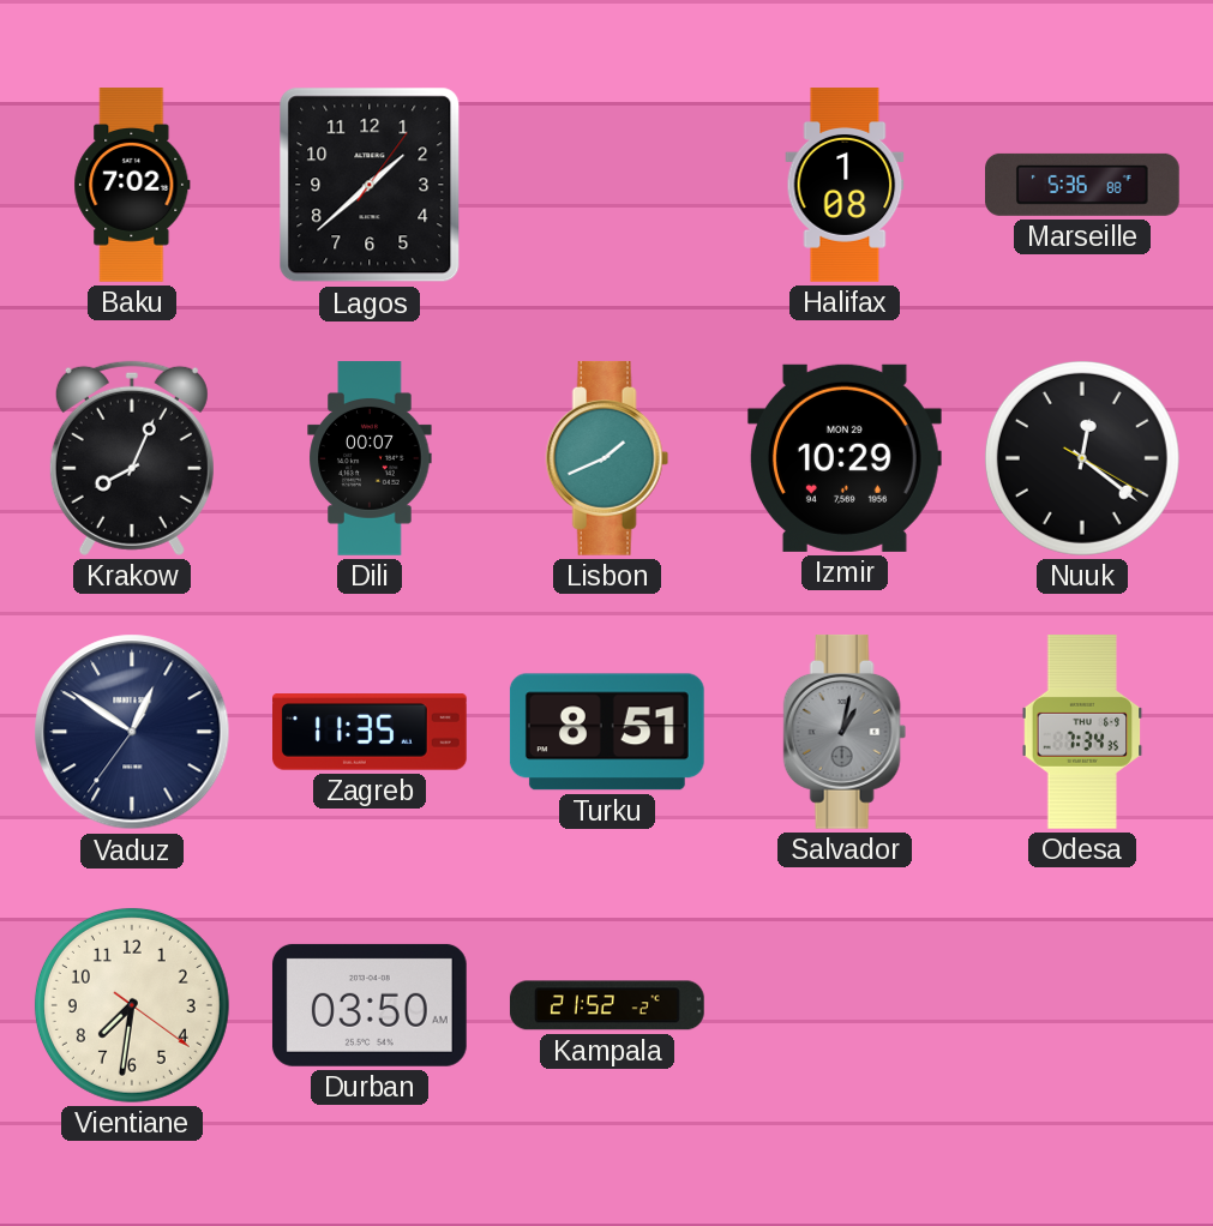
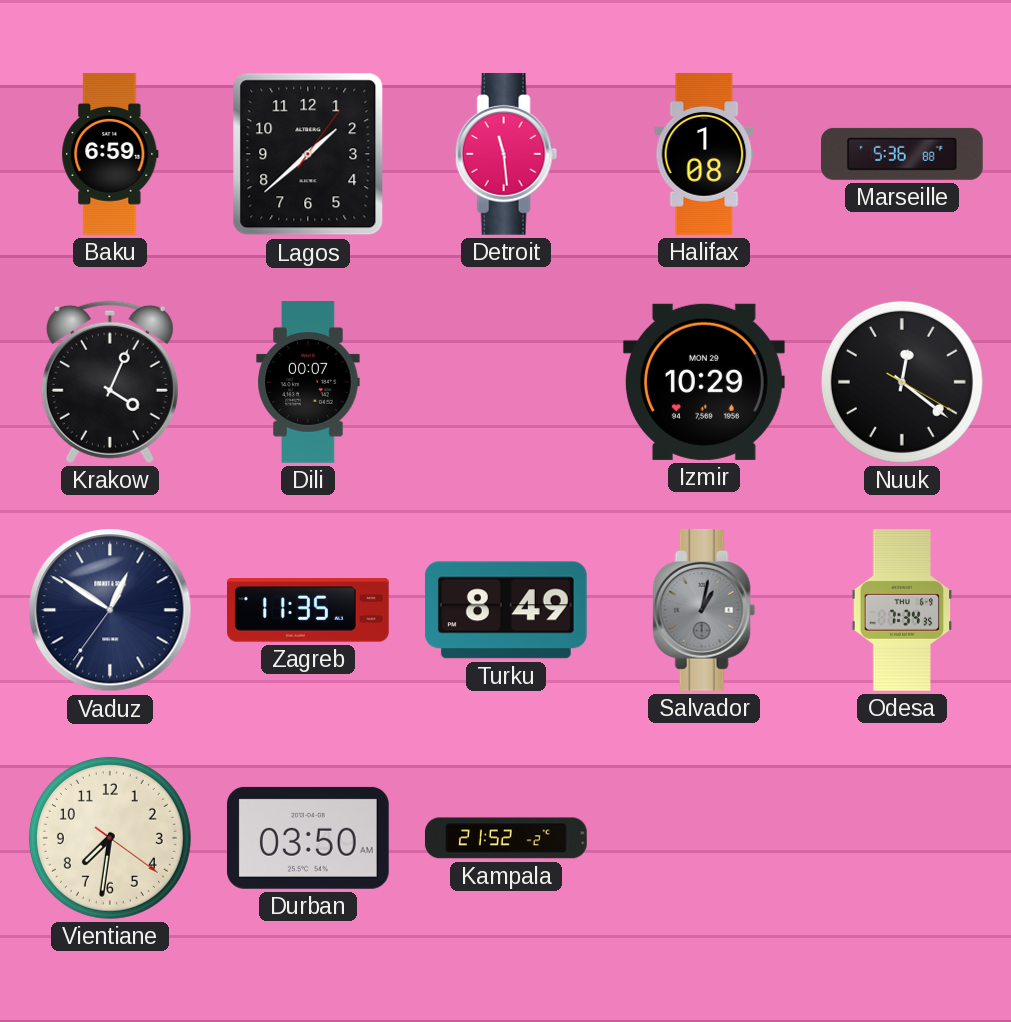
Baku: 7:02 -> 6:59
Detroit: none -> 11:29
Krakow: 8:04 -> 4:04
Lisbon: 1:41 -> none
Turku: 8:51 -> 8:49
